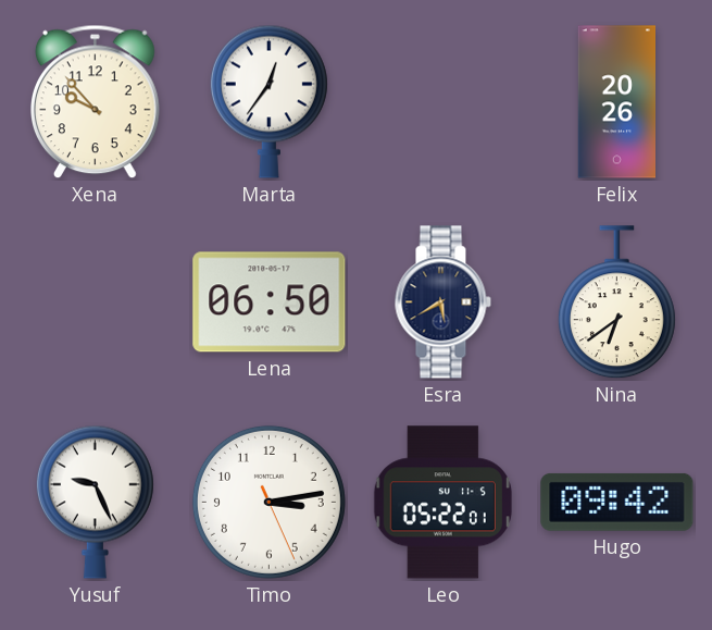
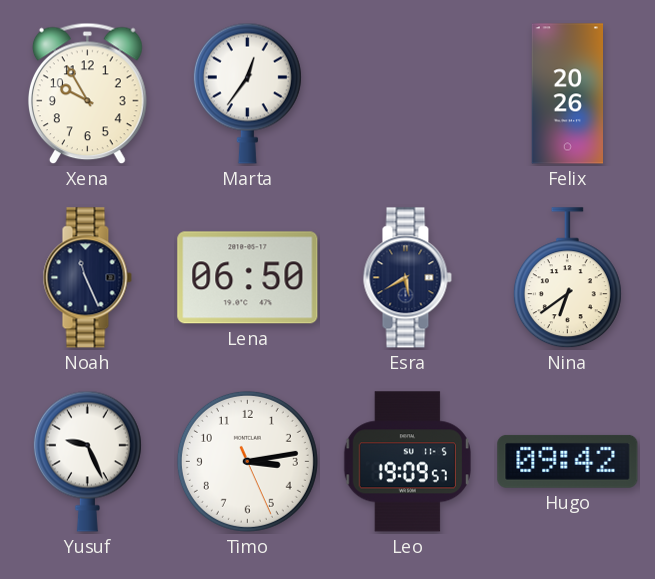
Xena: 9:53 -> 9:55
Noah: none -> 11:26
Leo: 05:22 -> 19:09
